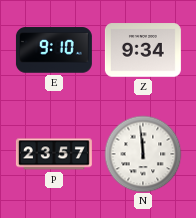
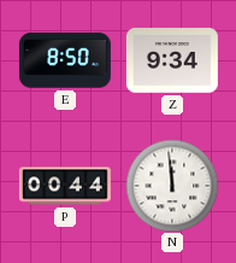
E: 9:10 -> 8:50
P: 23:57 -> 00:44
